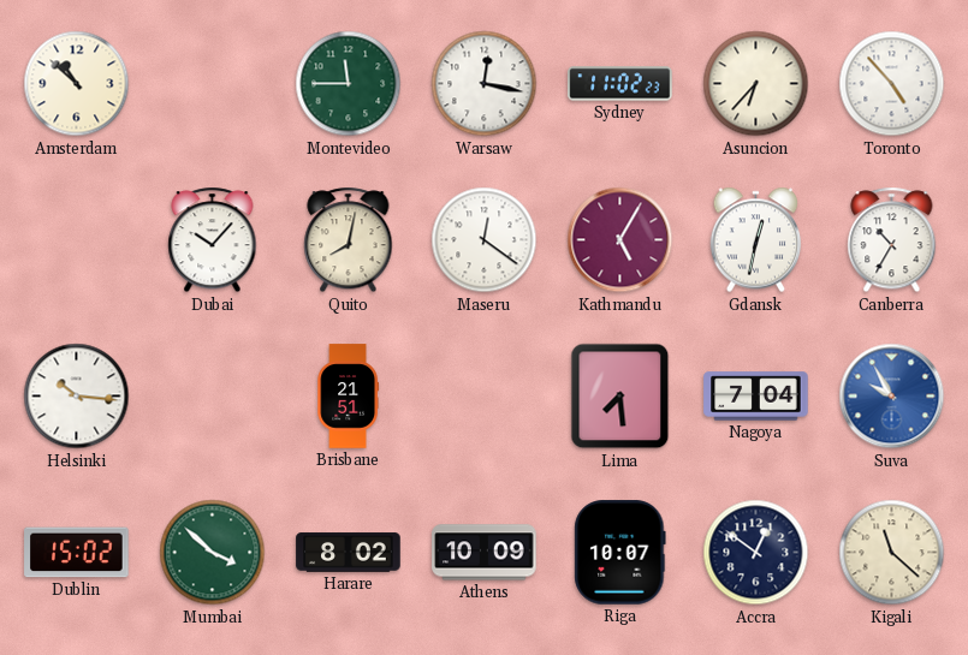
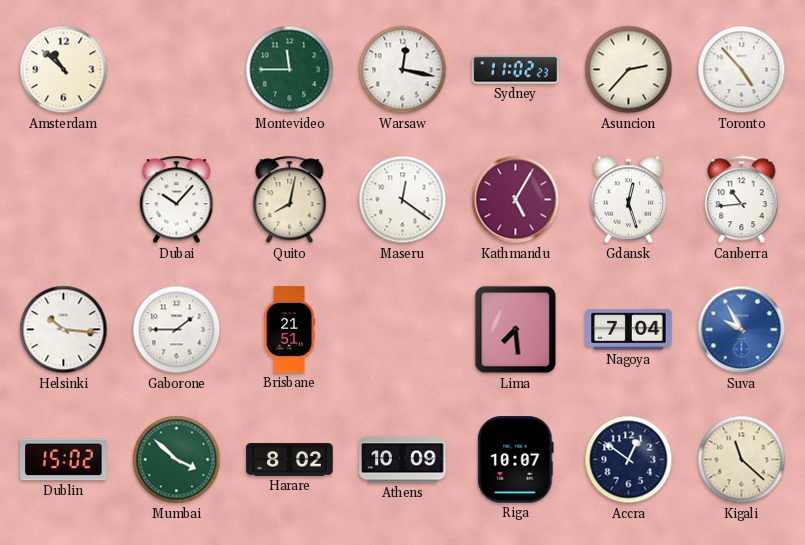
Asuncion: 6:37 -> 2:37
Gdansk: 12:32 -> 12:27
Canberra: 10:35 -> 10:44
Gaborone: none -> 1:45
